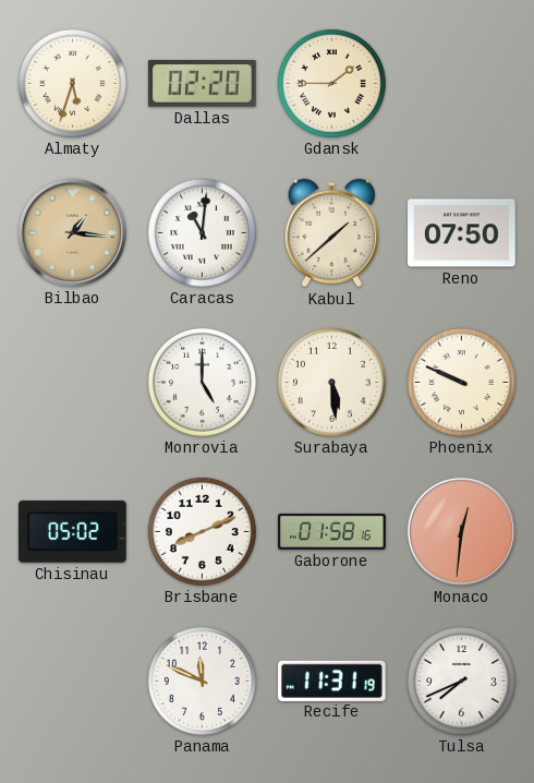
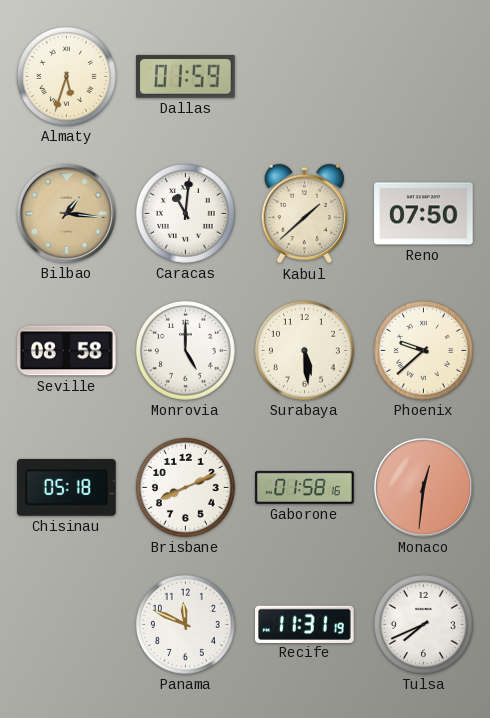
Dallas: 02:20 -> 01:59
Gdansk: 1:45 -> none
Seville: none -> 08:58
Phoenix: 9:49 -> 9:38
Chisinau: 05:02 -> 05:18
